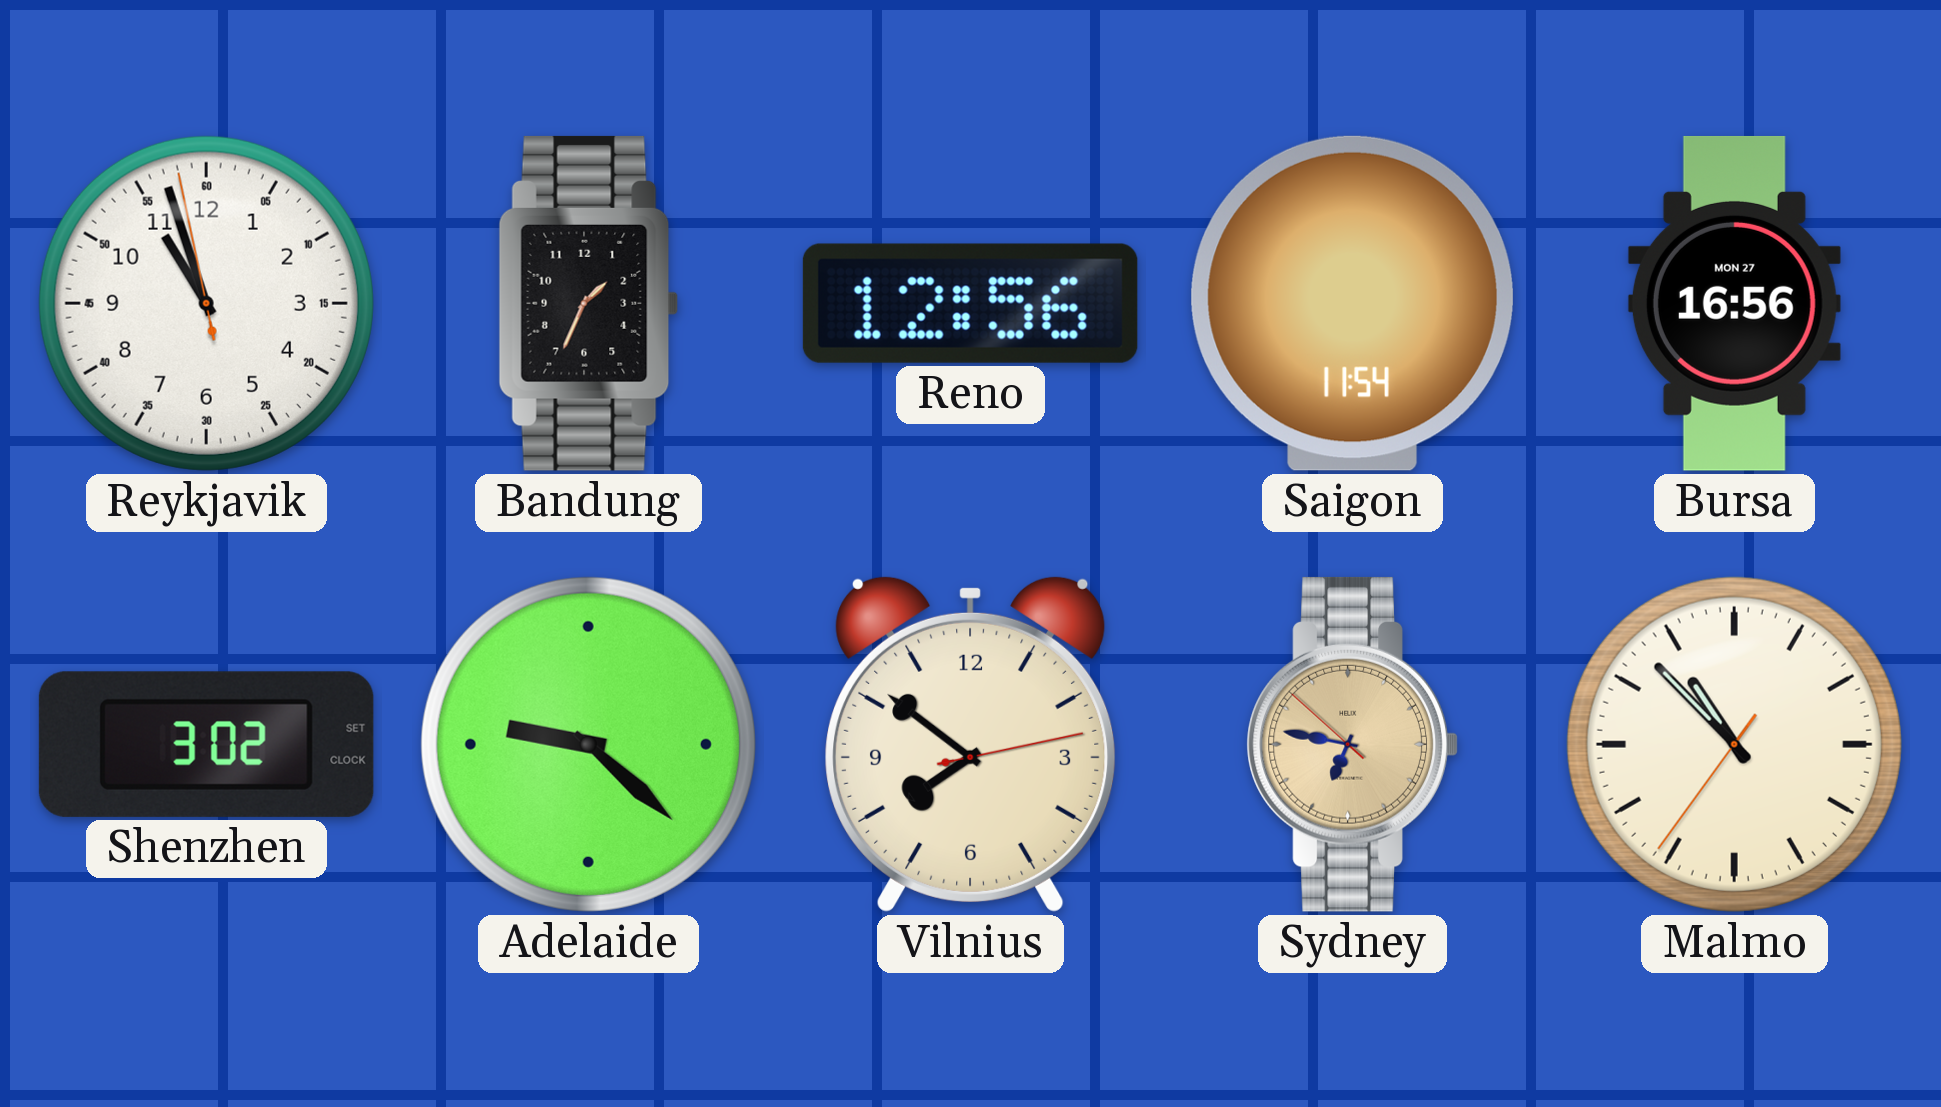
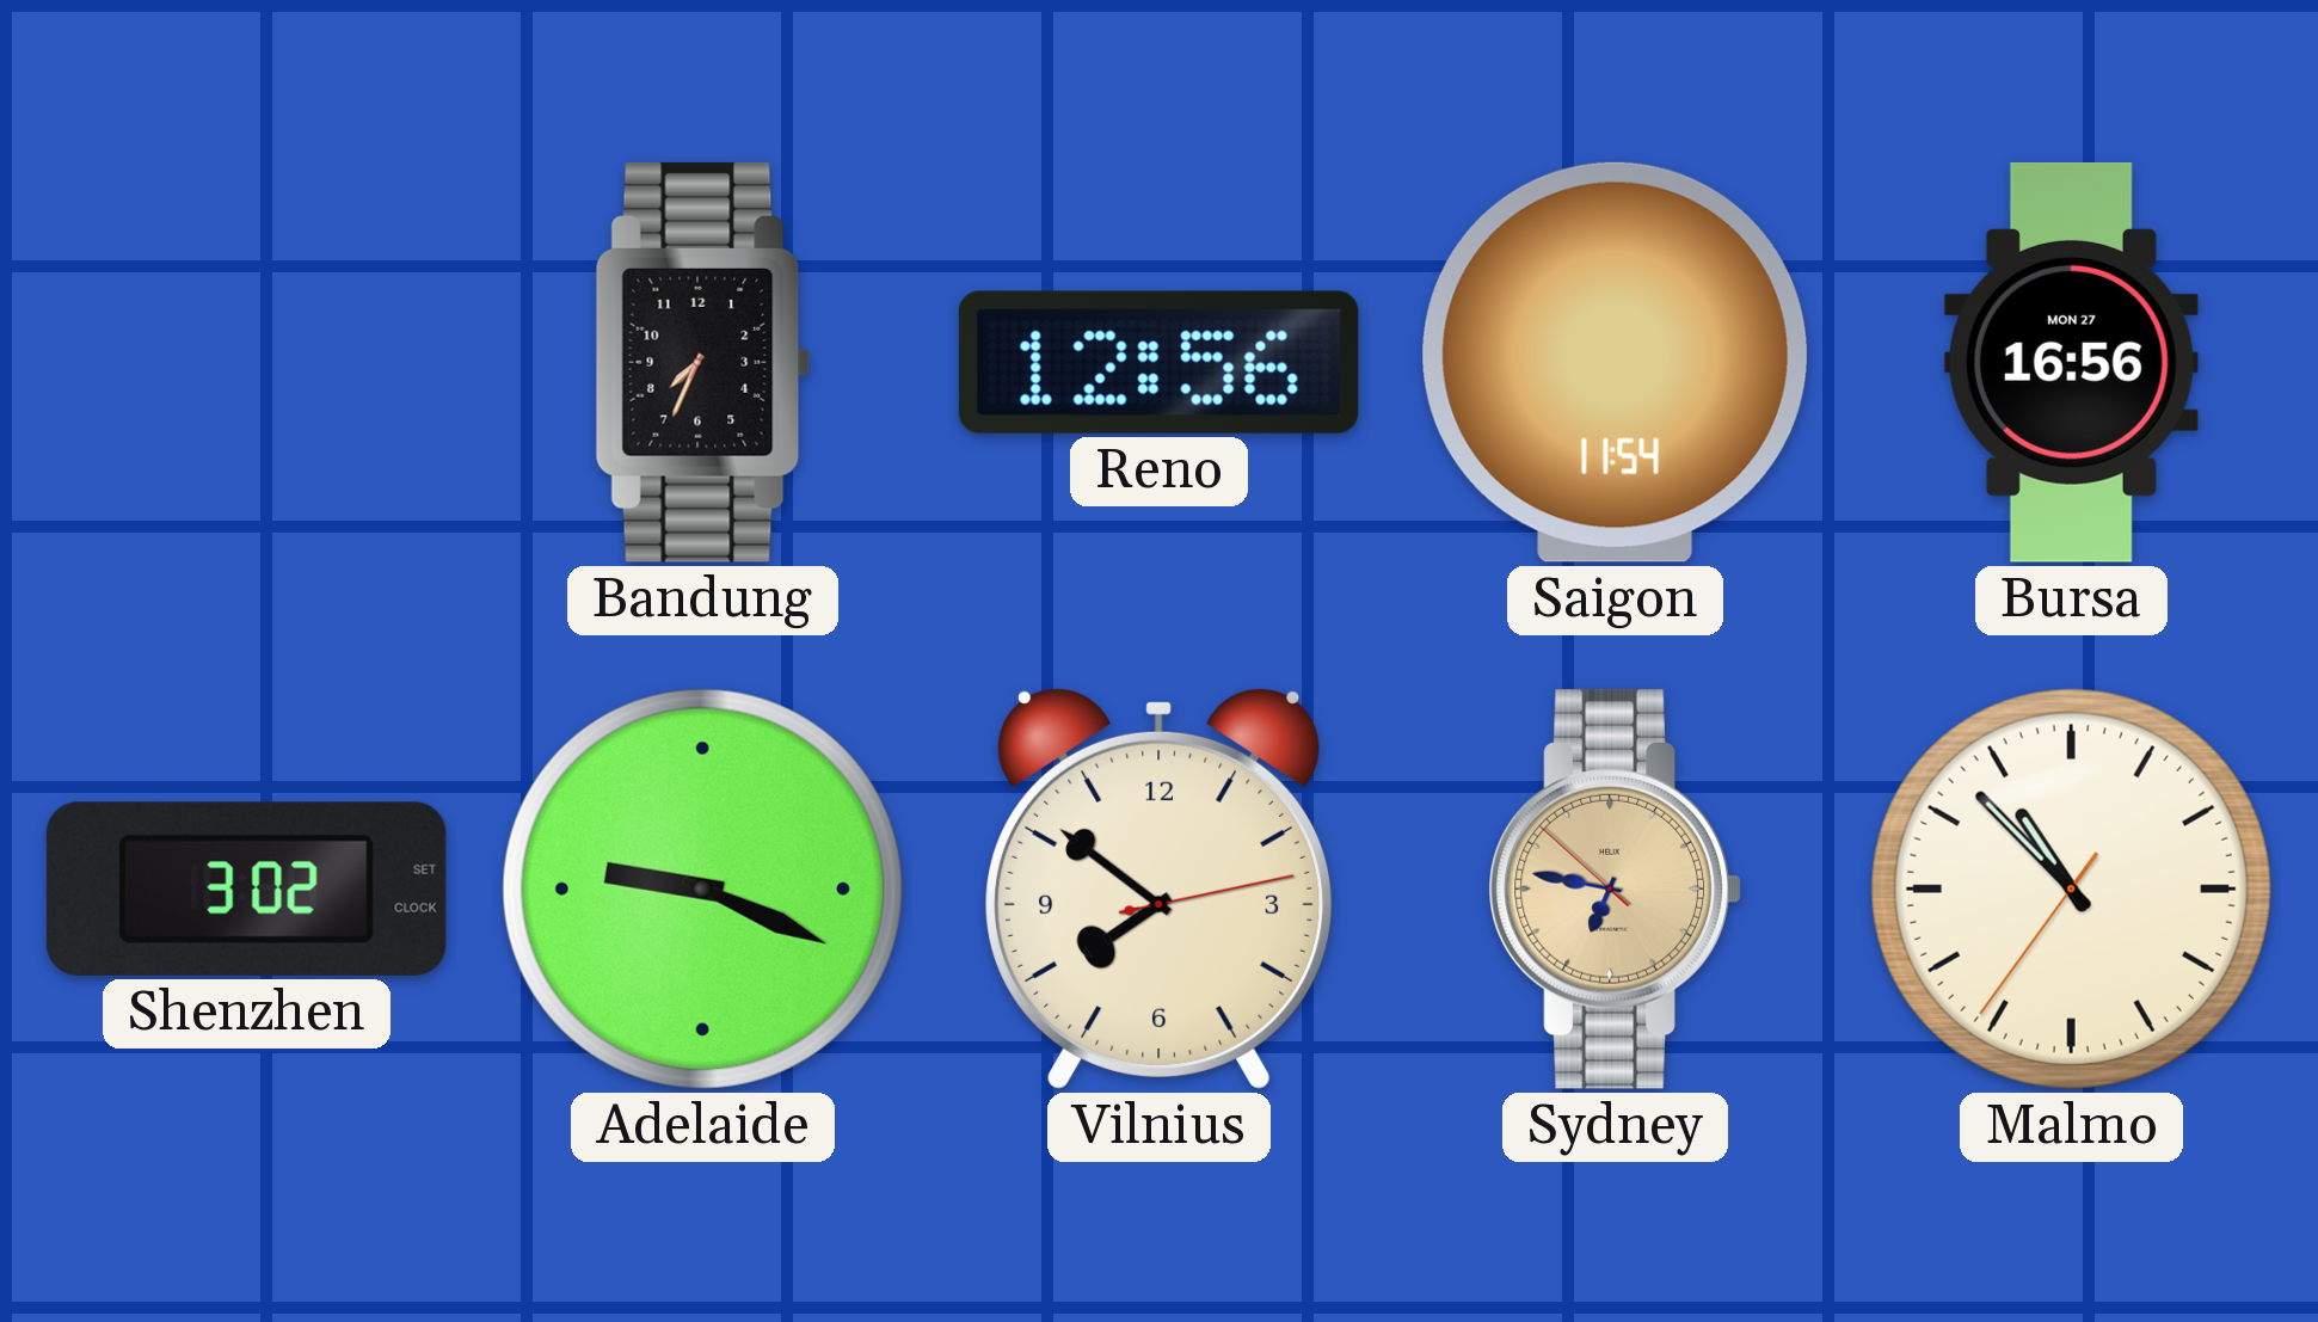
Reykjavik: 10:56 -> none
Bandung: 1:34 -> 7:34
Adelaide: 9:22 -> 9:19
